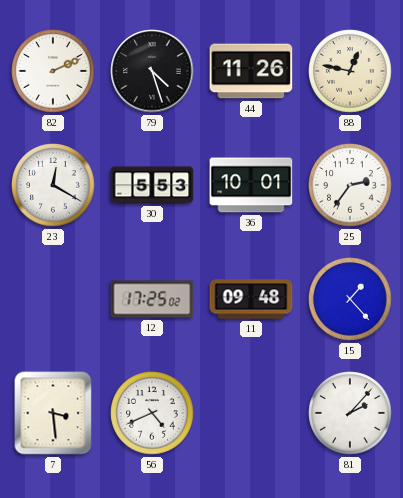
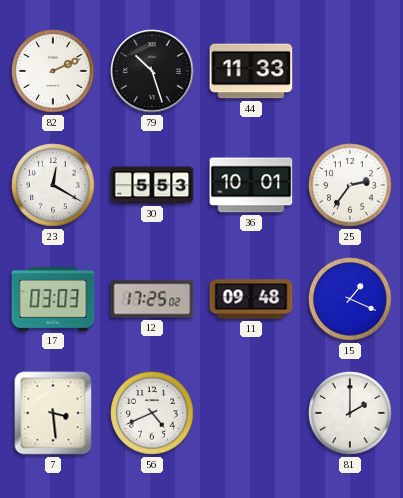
79: 4:27 -> 10:27
44: 11:26 -> 11:33
88: 12:47 -> none
17: none -> 03:03
15: 1:23 -> 1:19
81: 2:07 -> 2:00
